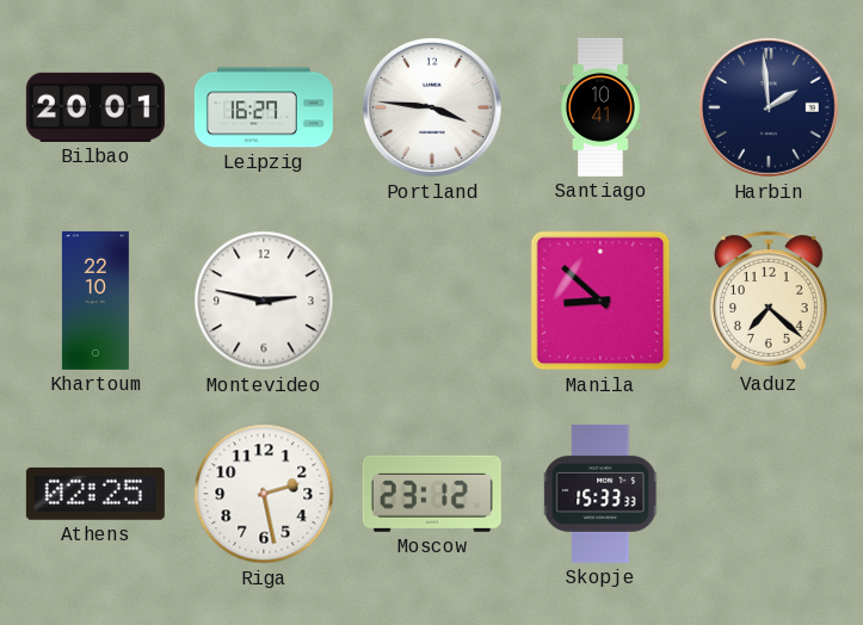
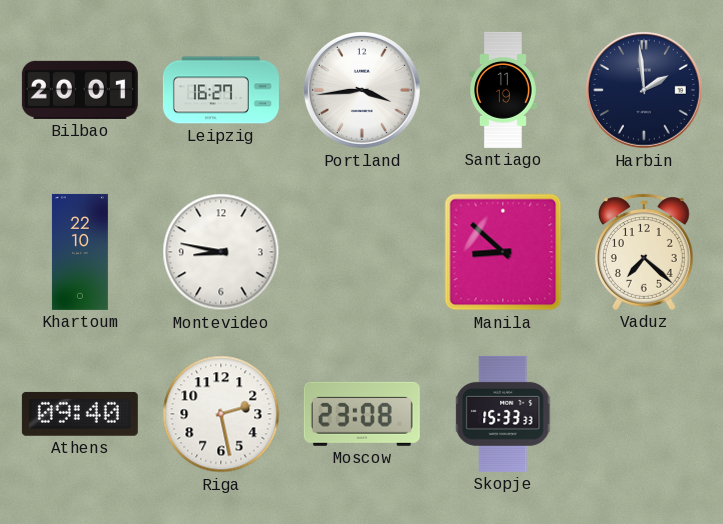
Portland: 3:46 -> 3:44
Santiago: 10:41 -> 11:19
Montevideo: 2:47 -> 8:47
Athens: 02:25 -> 09:40
Moscow: 23:12 -> 23:08
